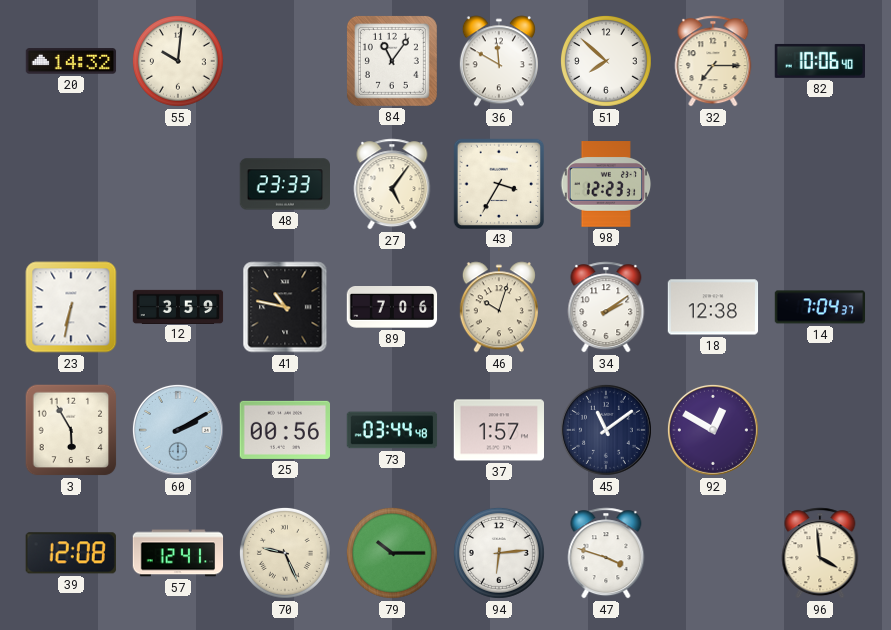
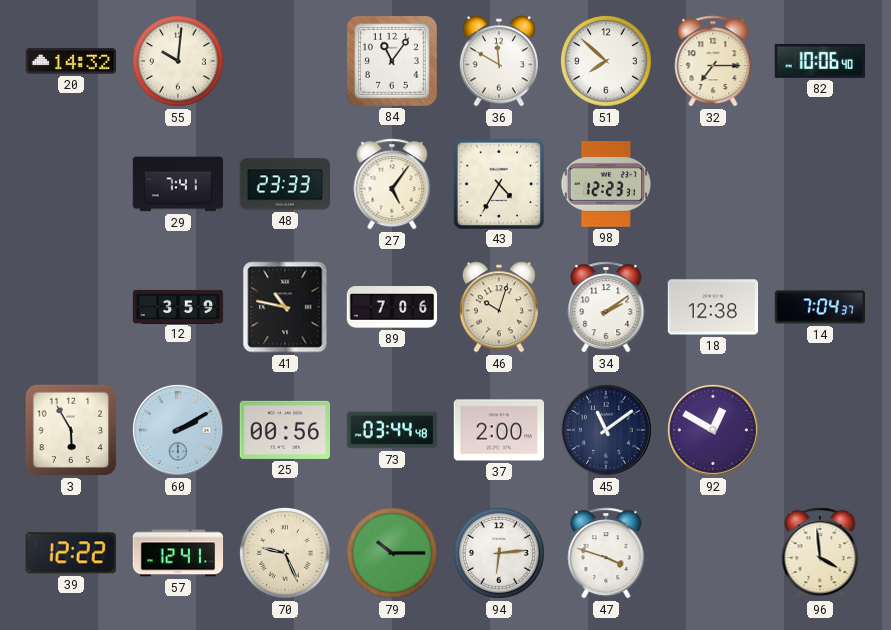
29: none -> 7:41
43: 3:35 -> 4:35
23: 6:32 -> none
37: 1:57 -> 2:00
39: 12:08 -> 12:22
